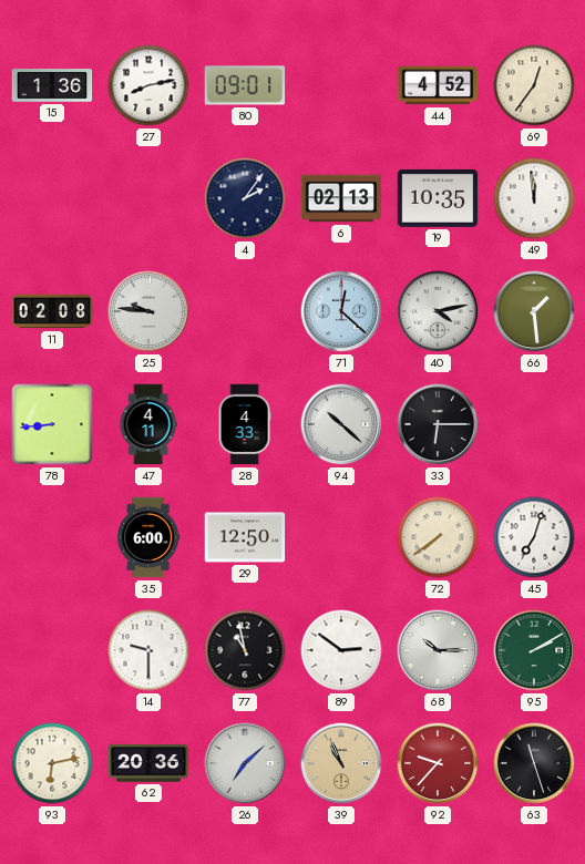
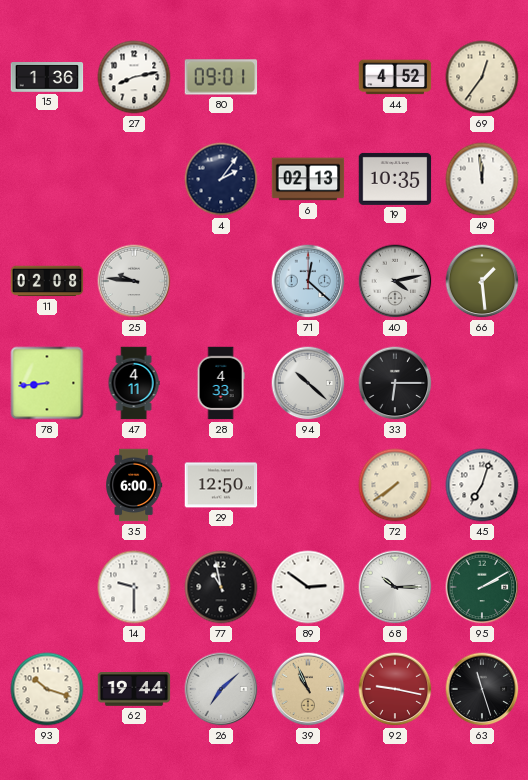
93: 6:13 -> 10:18
62: 20:36 -> 19:44
92: 9:37 -> 9:17
